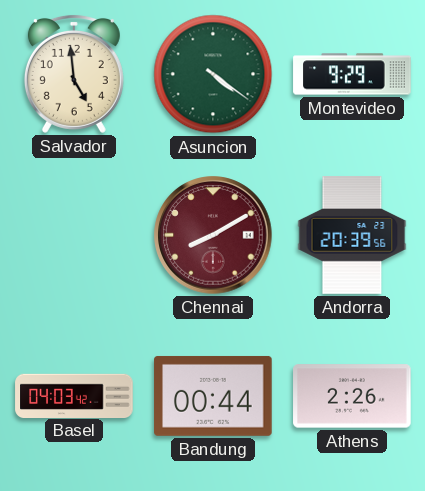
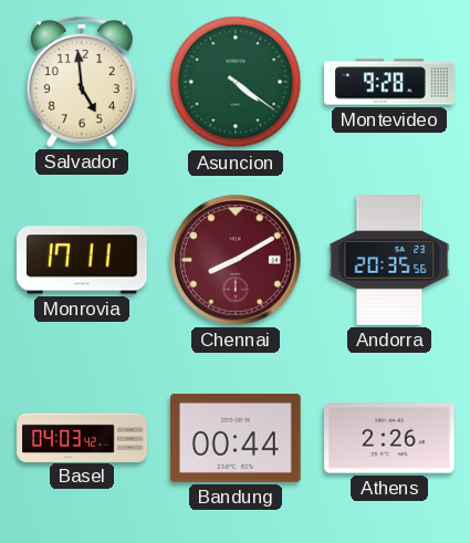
Montevideo: 9:29 -> 9:28
Monrovia: none -> 17:11
Andorra: 20:39 -> 20:35
